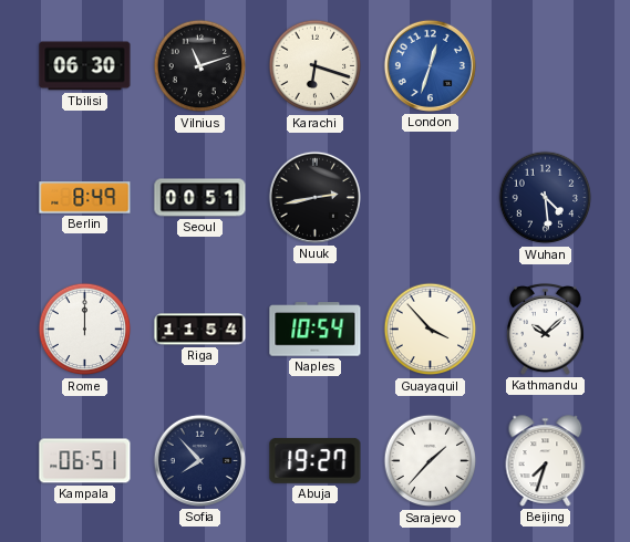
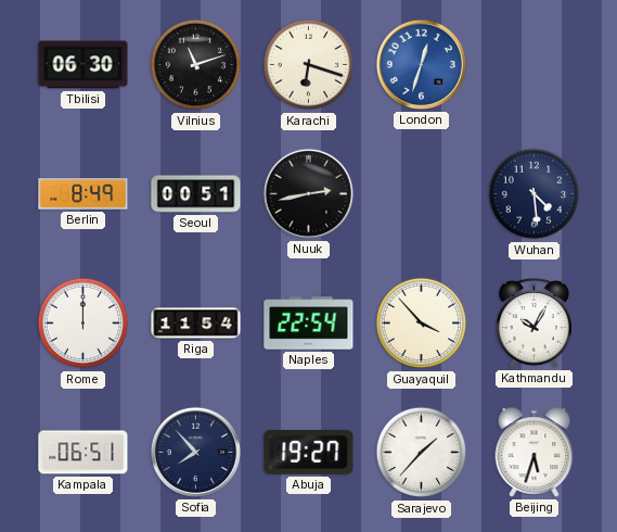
Naples: 10:54 -> 22:54
Kathmandu: 10:08 -> 10:05
Beijing: 7:33 -> 5:33
